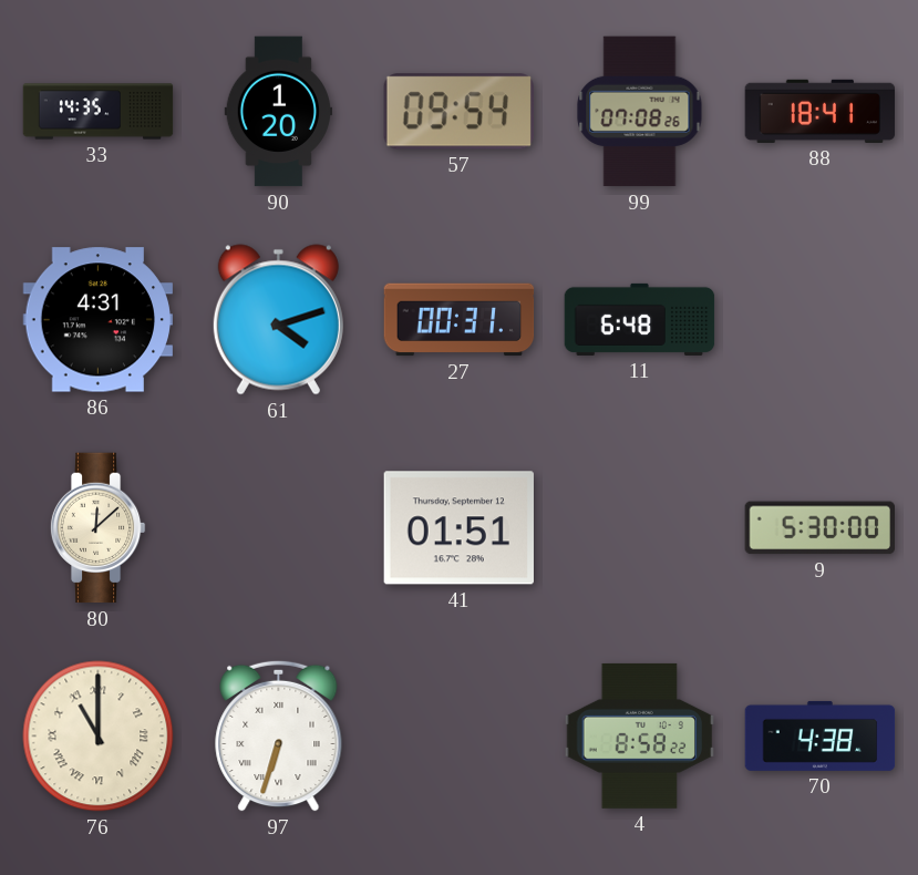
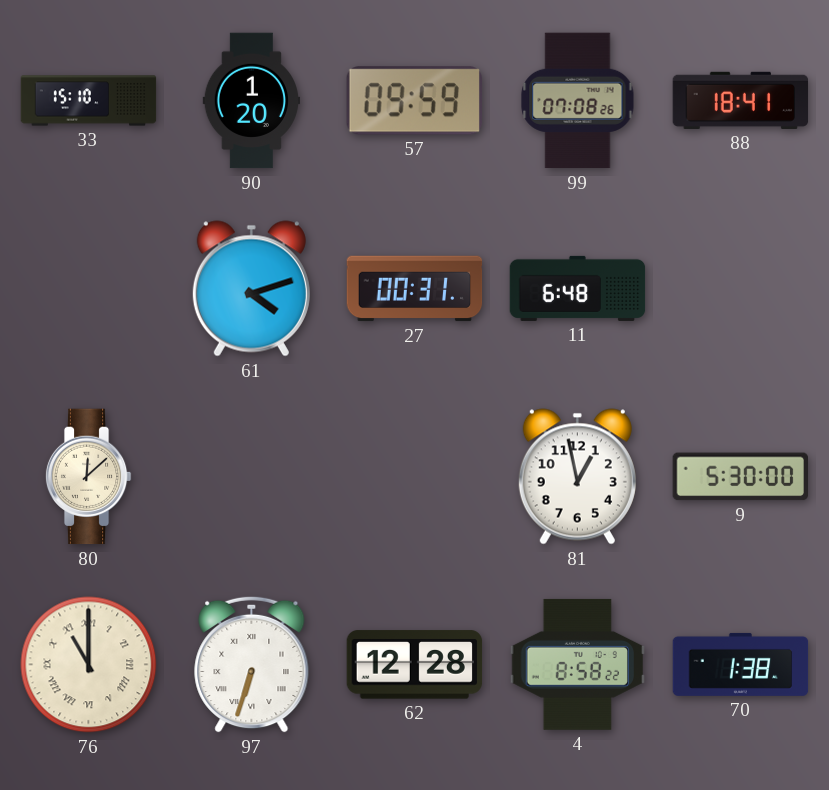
33: 14:35 -> 15:10
57: 09:54 -> 09:59
86: 4:31 -> none
41: 01:51 -> none
81: none -> 12:58
62: none -> 12:28
70: 4:38 -> 1:38
